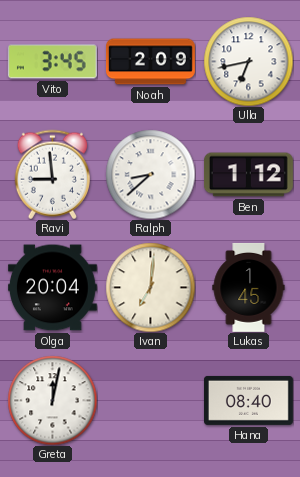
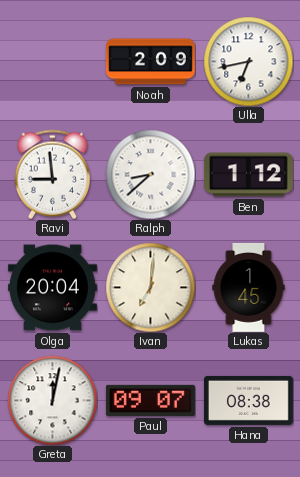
Vito: 3:45 -> none
Paul: none -> 09:07
Hana: 08:40 -> 08:38
